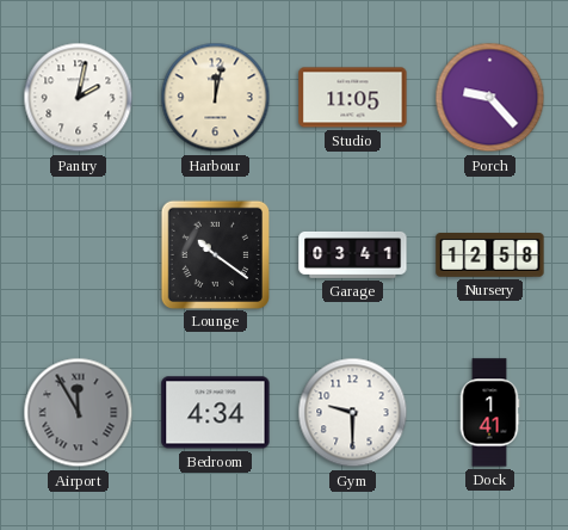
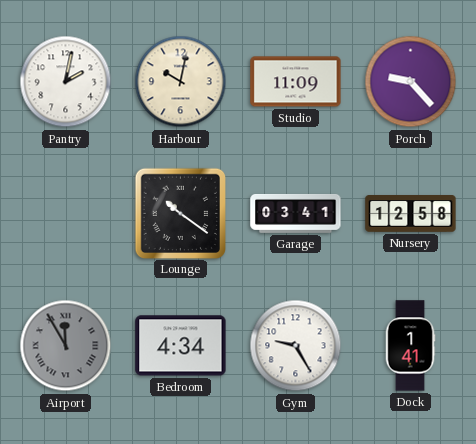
Harbour: 12:02 -> 10:02
Studio: 11:05 -> 11:09
Gym: 9:30 -> 9:25
